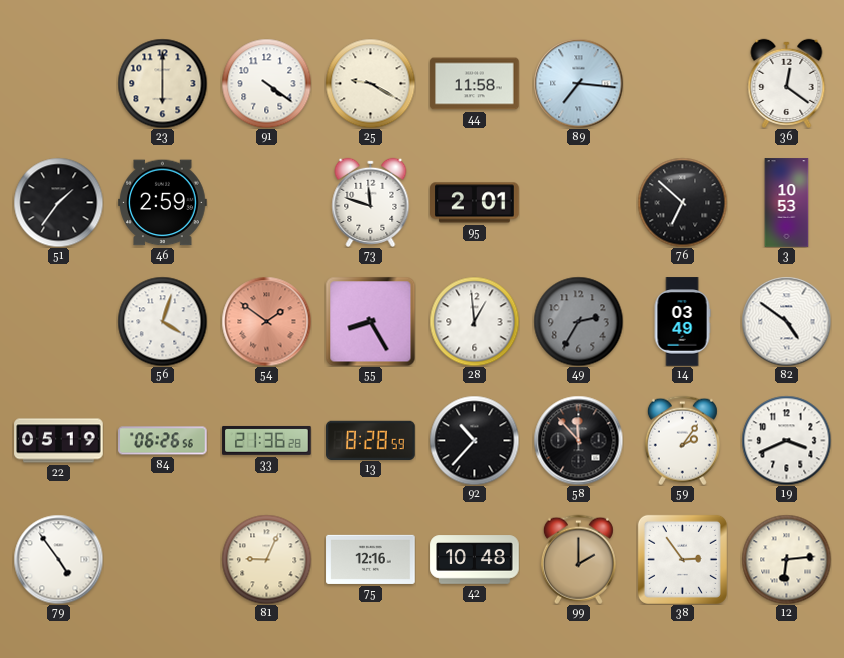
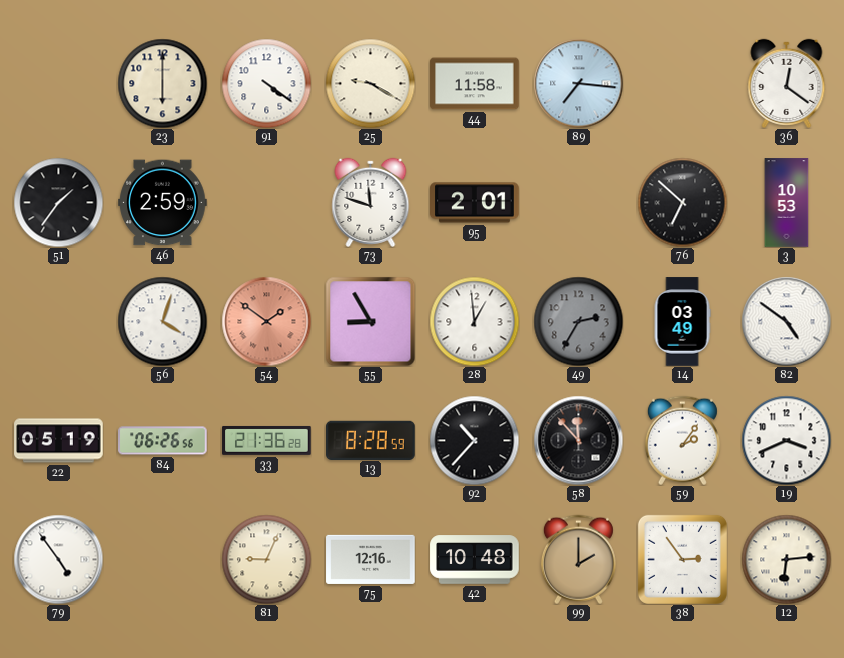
55: 8:25 -> 8:55
